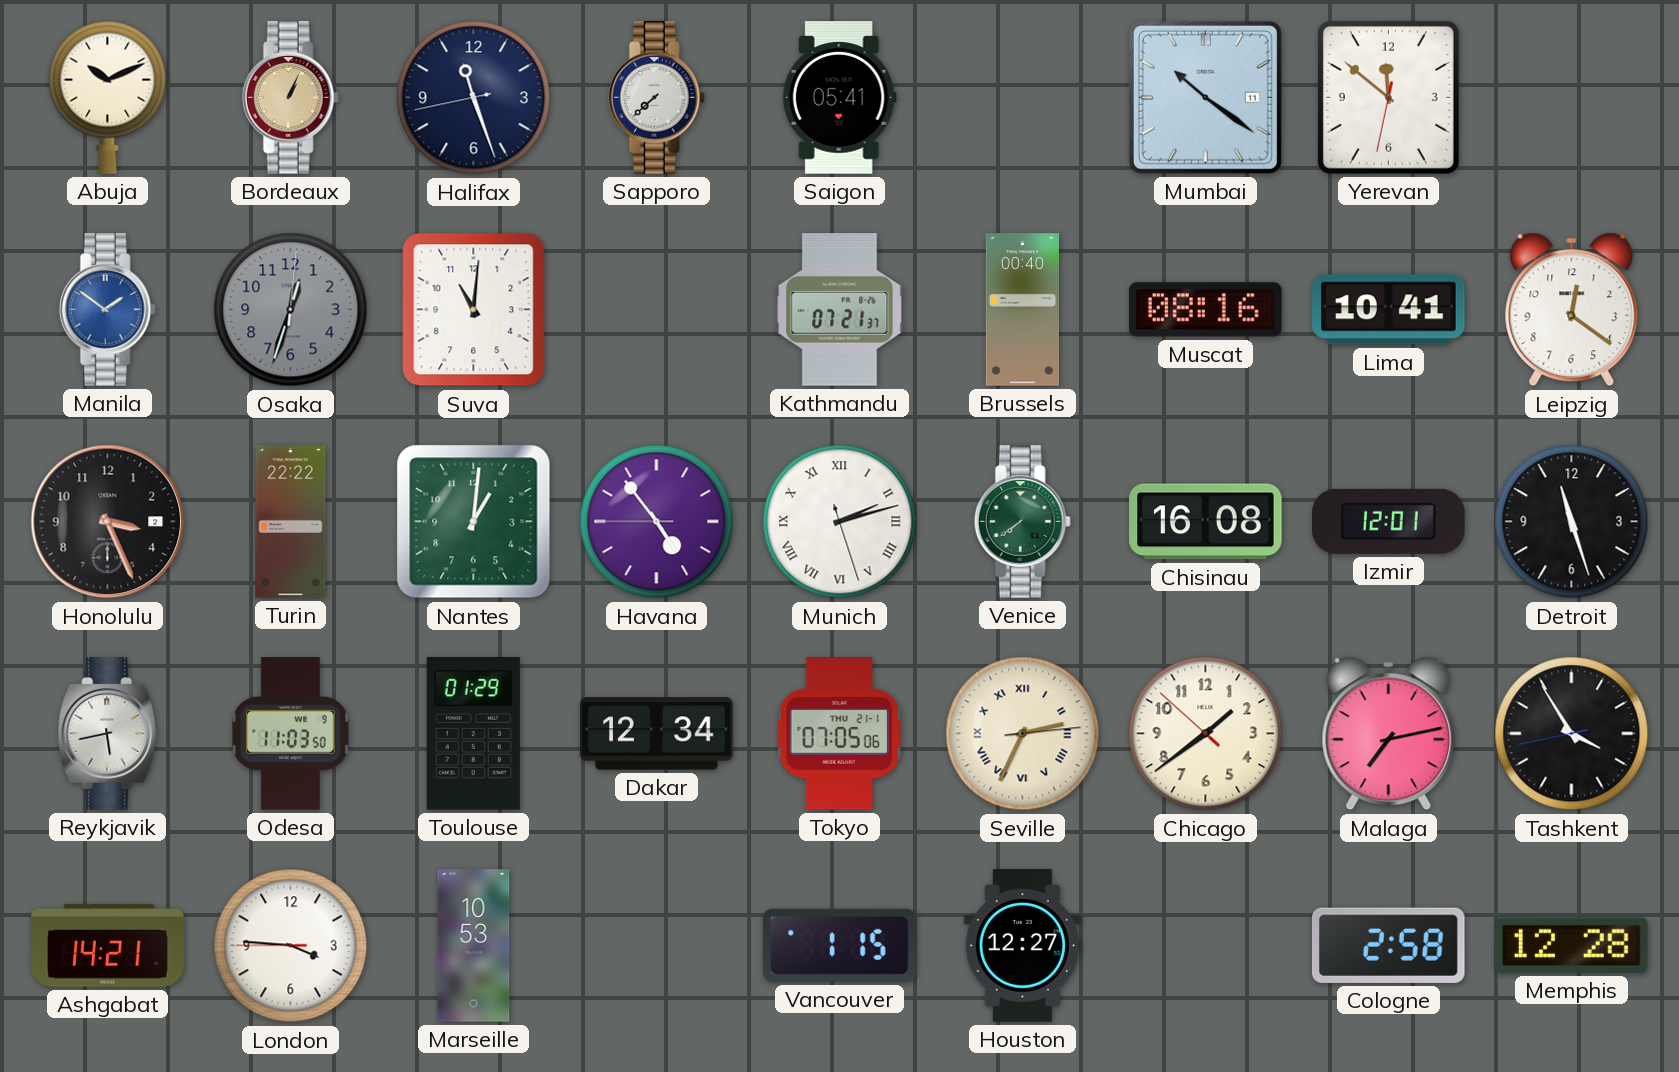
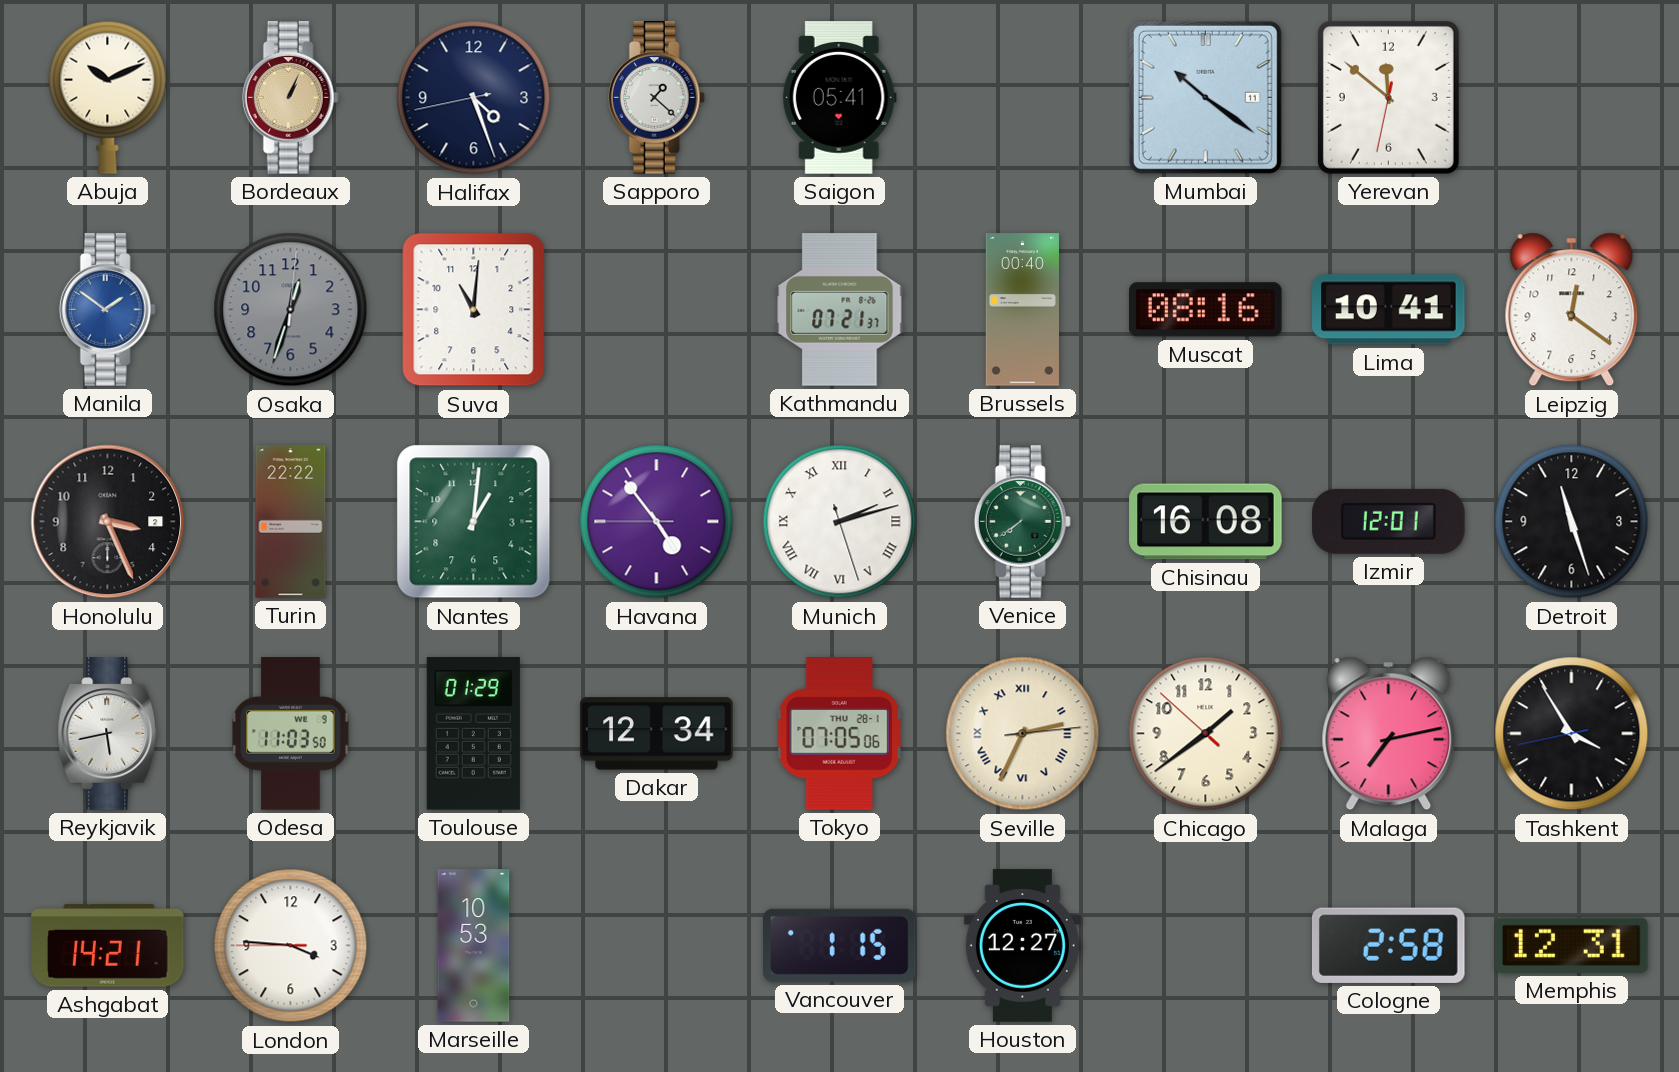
Halifax: 11:26 -> 4:26
Sapporo: 7:38 -> 1:22
Tokyo date: THU 21-1 -> THU 28-1
Memphis: 12:28 -> 12:31
